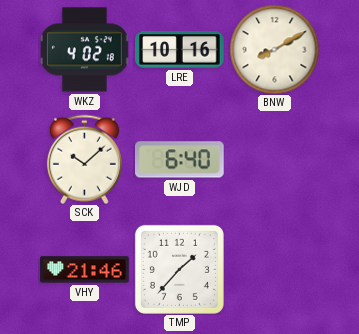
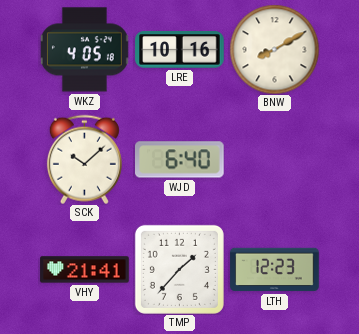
WKZ: 4:02 -> 4:05
VHY: 21:46 -> 21:41
LTH: none -> 12:23
